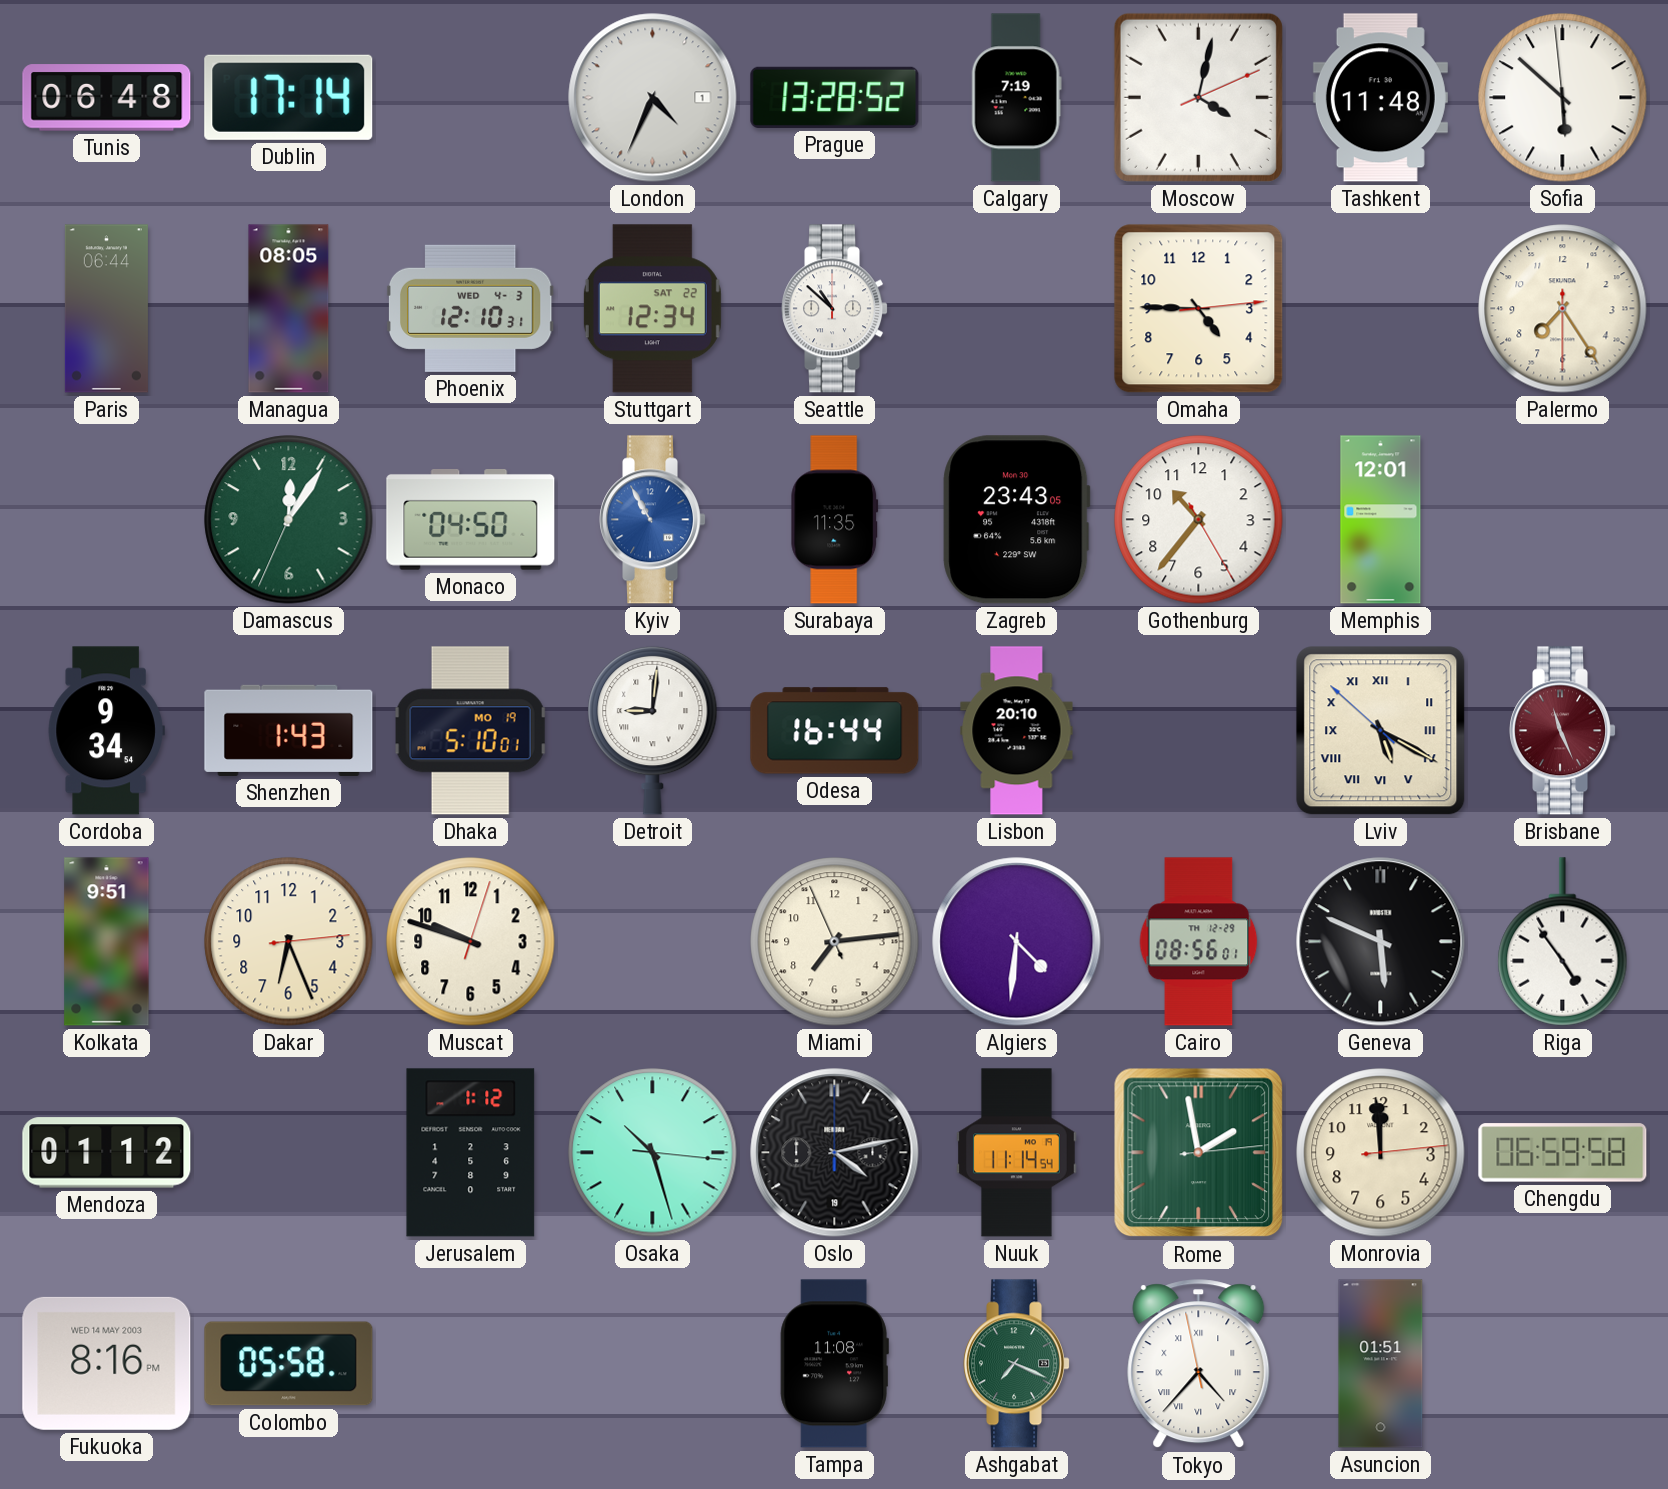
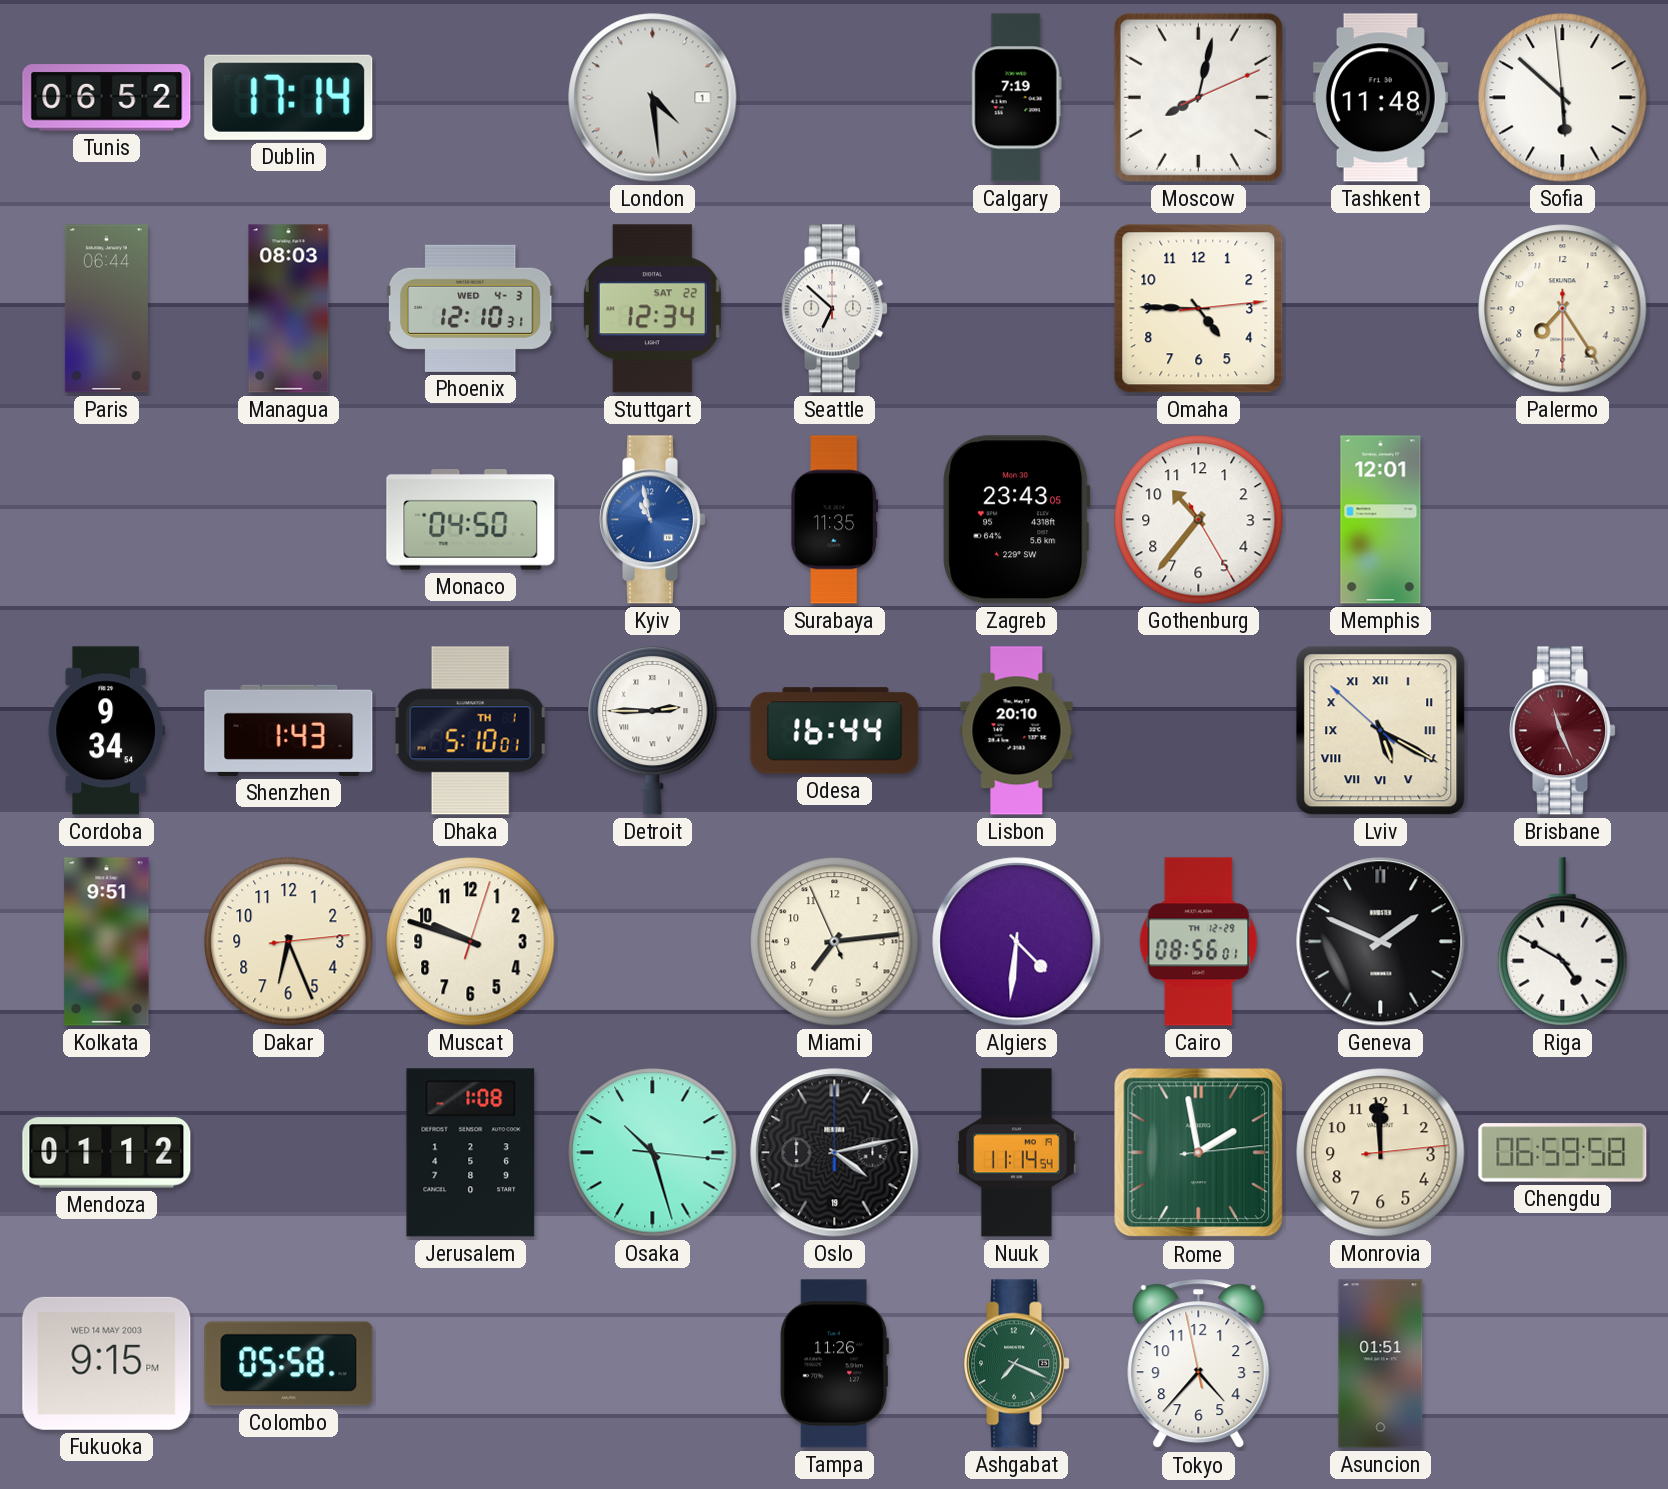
Tunis: 06:48 -> 06:52
London: 4:34 -> 4:29
Prague: 13:28 -> none
Moscow: 4:02 -> 8:02
Managua: 08:05 -> 08:03
Seattle: 10:52 -> 6:52
Damascus: 12:05 -> none
Kyiv: 10:55 -> 10:58
Dhaka date: MO 19 -> TH 1
Detroit: 9:01 -> 2:45
Geneva: 5:49 -> 1:49
Riga: 4:54 -> 4:50
Jerusalem: 1:12 -> 1:08
Fukuoka: 8:16 -> 9:15
Tampa: 11:08 -> 11:26
Tokyo numerals: Roman -> Arabic
